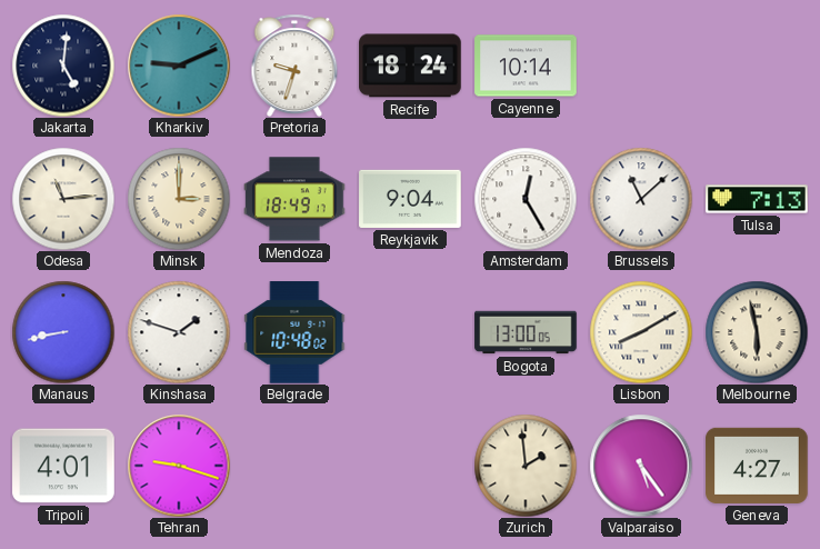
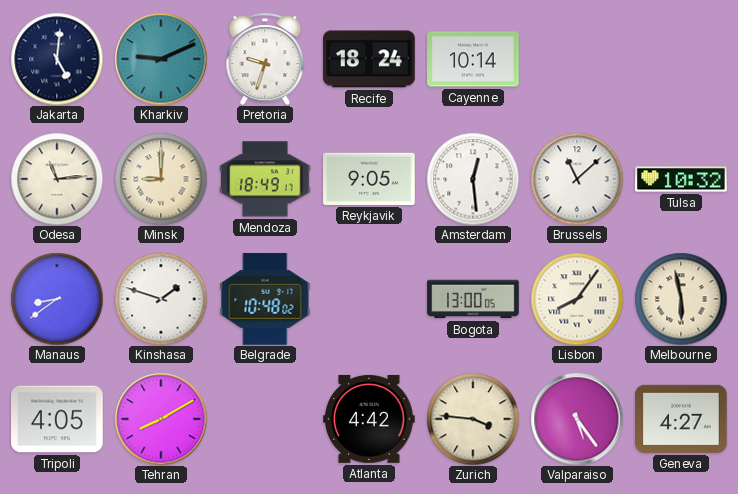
Minsk: 3:00 -> 9:00
Reykjavik: 9:04 -> 9:05
Amsterdam: 12:25 -> 12:29
Tulsa: 7:13 -> 10:32
Manaus: 8:43 -> 8:39
Lisbon: 8:10 -> 8:06
Tripoli: 4:01 -> 4:05
Tehran: 9:18 -> 8:10
Atlanta: none -> 4:42
Zurich: 1:59 -> 3:46
